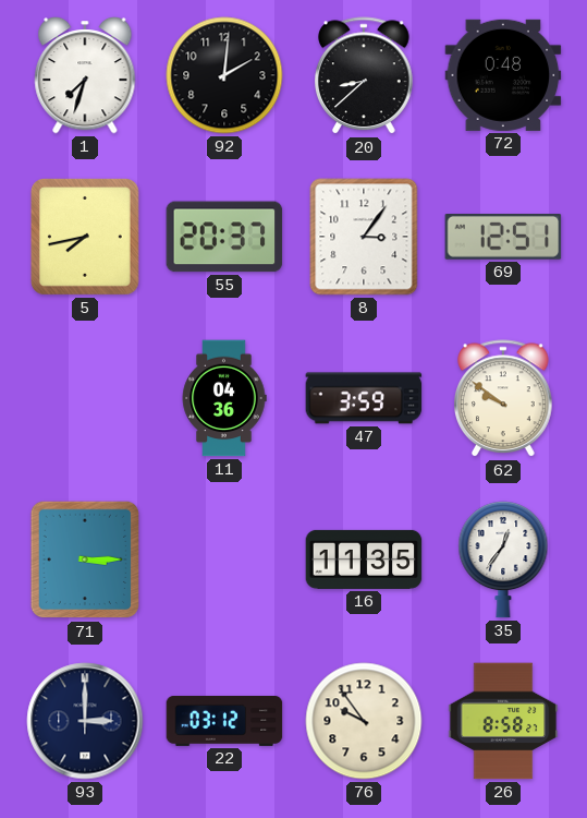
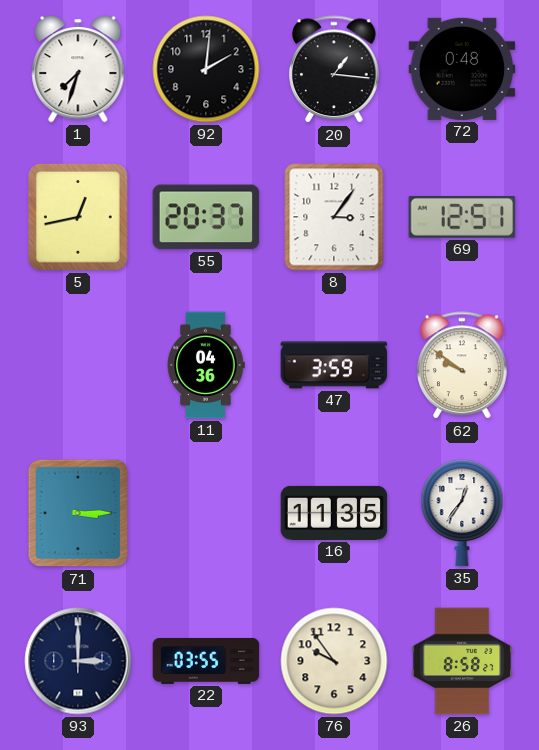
20: 8:38 -> 1:16
5: 7:43 -> 12:43
22: 03:12 -> 03:55
